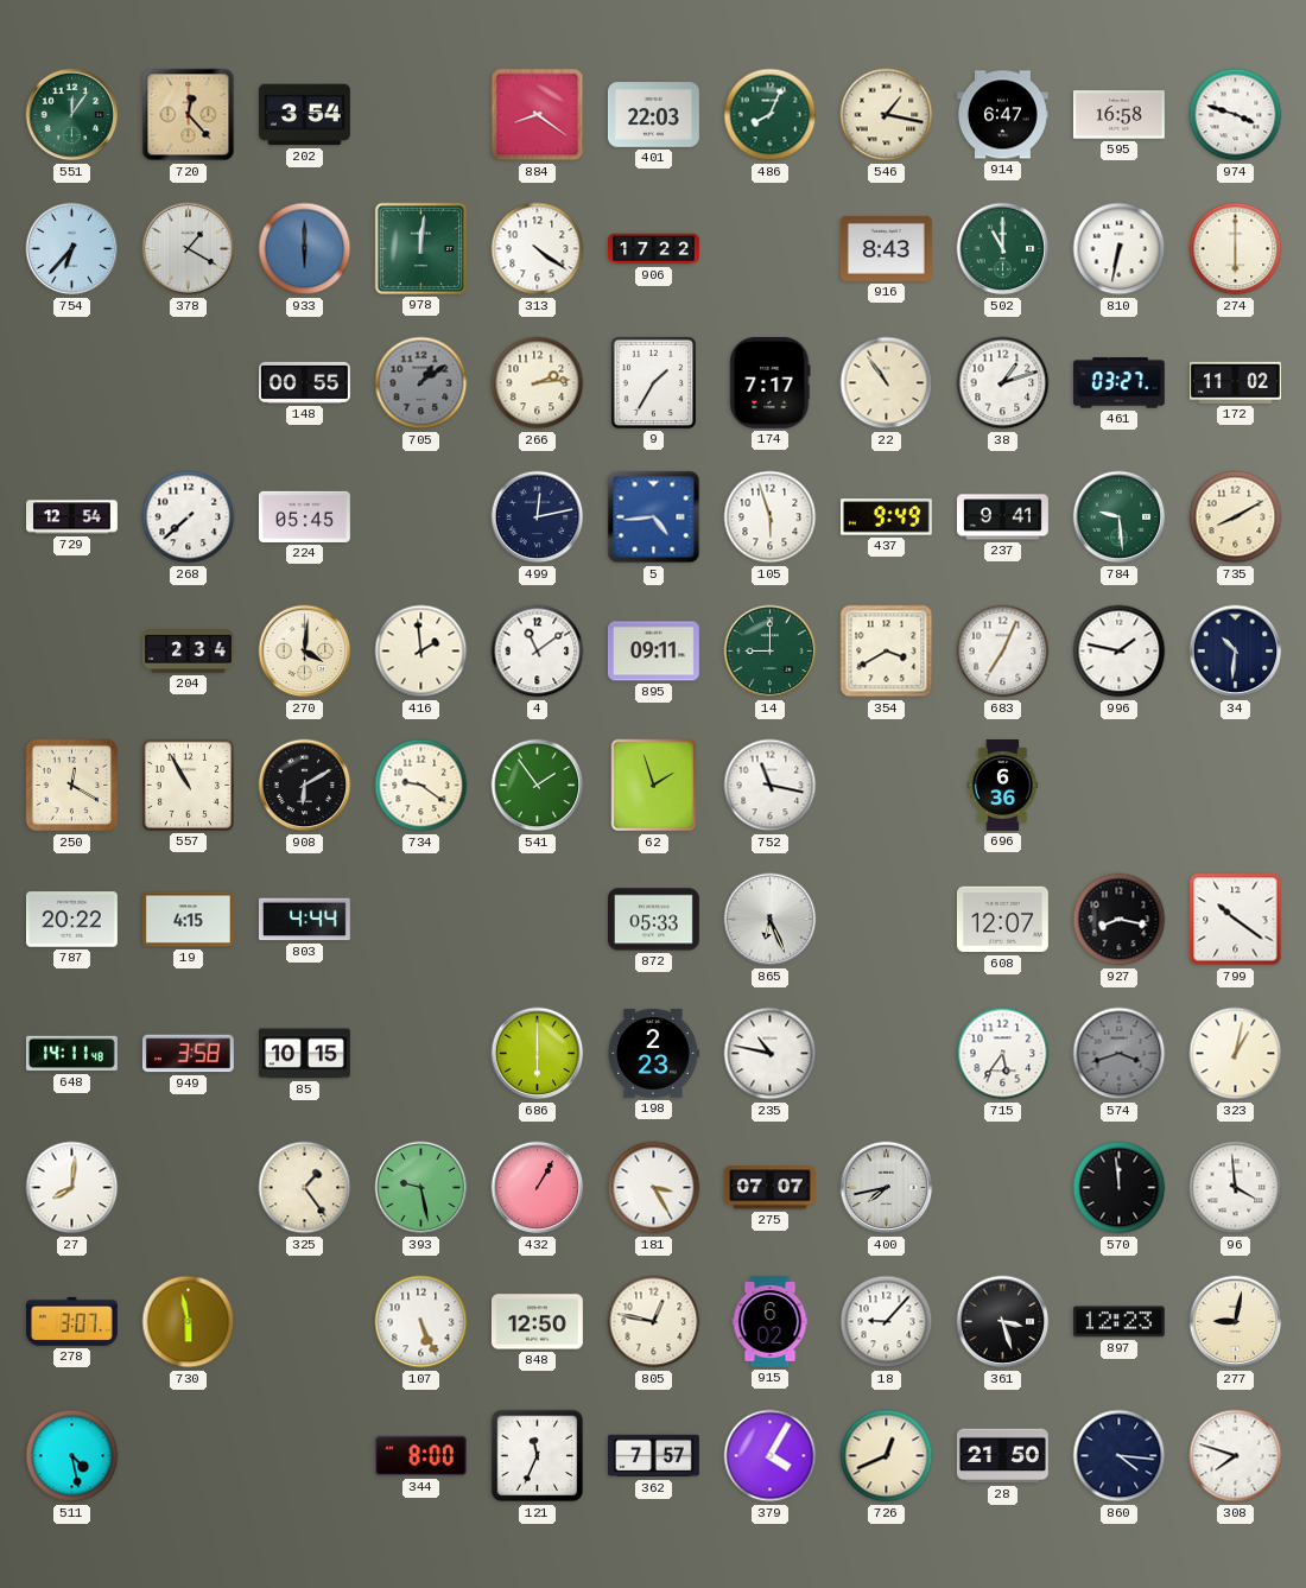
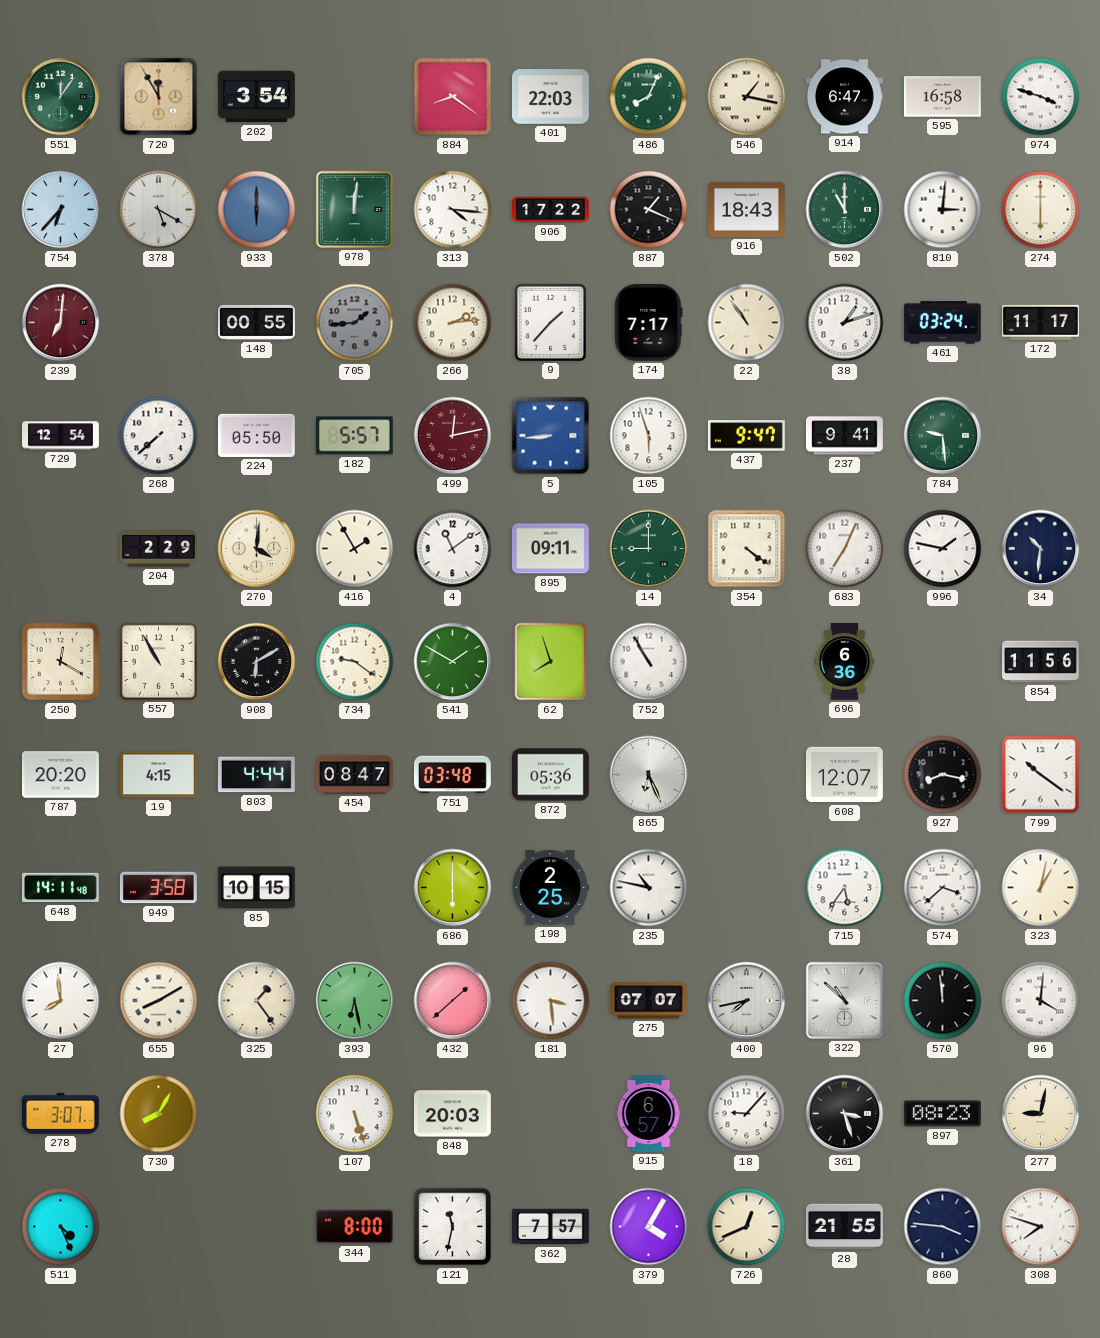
720: 12:23 -> 11:55
378: 1:20 -> 5:20
313: 4:21 -> 4:16
887: none -> 1:19
916: 8:43 -> 18:43
810: 6:32 -> 3:01
239: none -> 7:01
705: 1:09 -> 1:44
9: 1:35 -> 1:37
461: 03:27 -> 03:24
172: 11:02 -> 11:17
224: 05:45 -> 05:50
182: none -> 5:57
499 dial: navy -> burgundy
5: 4:44 -> 8:44
437: 9:49 -> 9:47
735: 8:10 -> none
204: 2:34 -> 2:29
416: 1:59 -> 1:55
354: 3:40 -> 4:21
541: 1:54 -> 1:50
62: 1:57 -> 7:57
752: 11:17 -> 10:55
854: none -> 11:56
787: 20:22 -> 20:20
454: none -> 08:47
751: none -> 03:48
872: 05:33 -> 05:36
198: 2:23 -> 2:25
574: 3:42 -> 3:38
574 dial: grey -> white
27: 8:01 -> 7:59
655: none -> 8:10
393: 9:28 -> 6:28
432: 1:05 -> 1:38
181: 3:25 -> 3:29
322: none -> 10:52
96: 3:59 -> 4:01
730: 5:58 -> 8:05
107: 5:26 -> 5:27
848: 12:50 -> 20:03
805: 12:47 -> none
915: 6:02 -> 6:57
897: 12:23 -> 08:23
511: 4:28 -> 4:26
121: 11:34 -> 11:32
28: 21:50 -> 21:55
860: 4:16 -> 3:46
